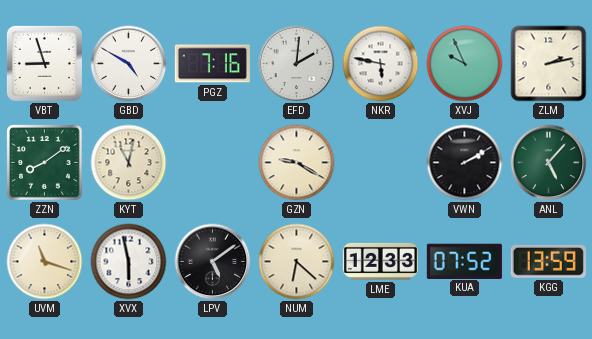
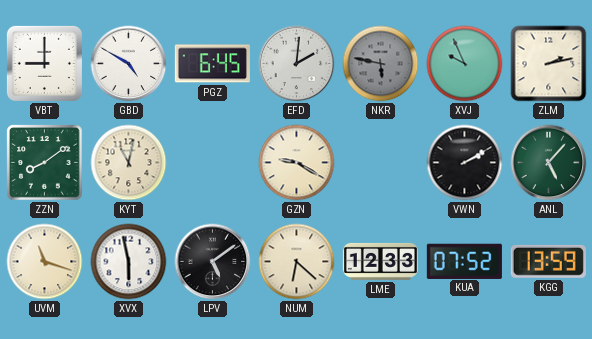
VBT: 8:57 -> 9:00
PGZ: 7:16 -> 6:45
NKR dial: white -> grey
